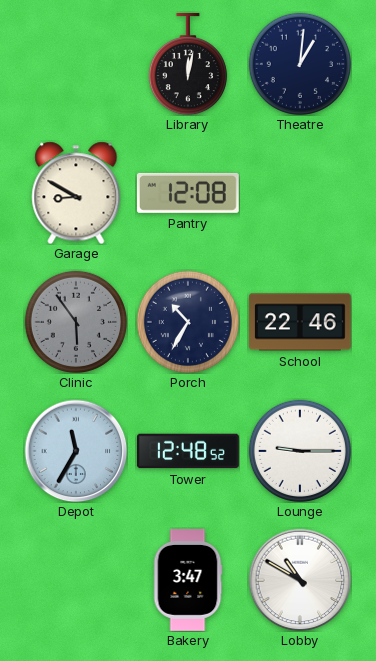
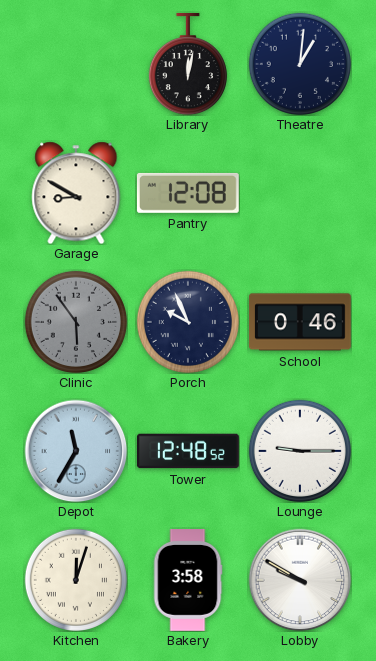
Porch: 10:35 -> 9:56
School: 22:46 -> 0:46
Kitchen: none -> 12:03
Bakery: 3:47 -> 3:58
Lobby: 10:50 -> 9:50
